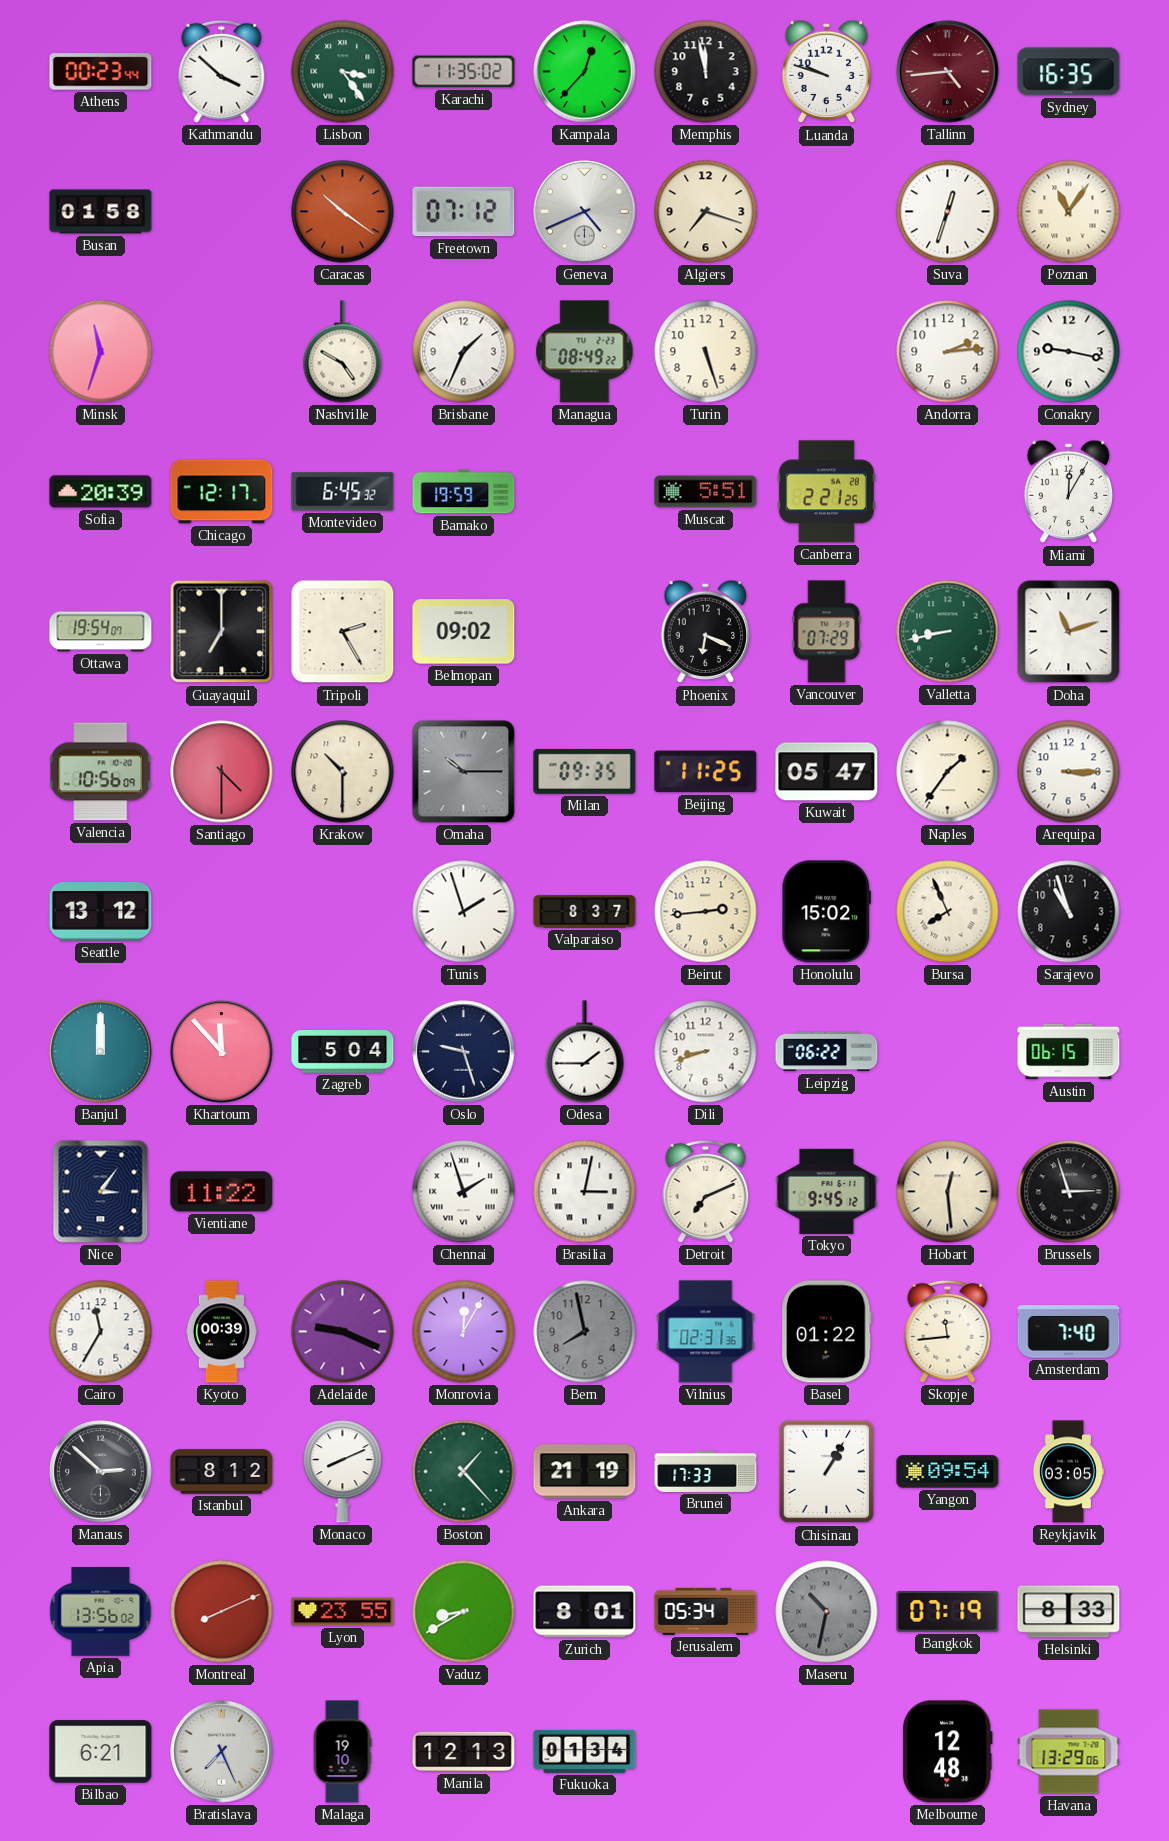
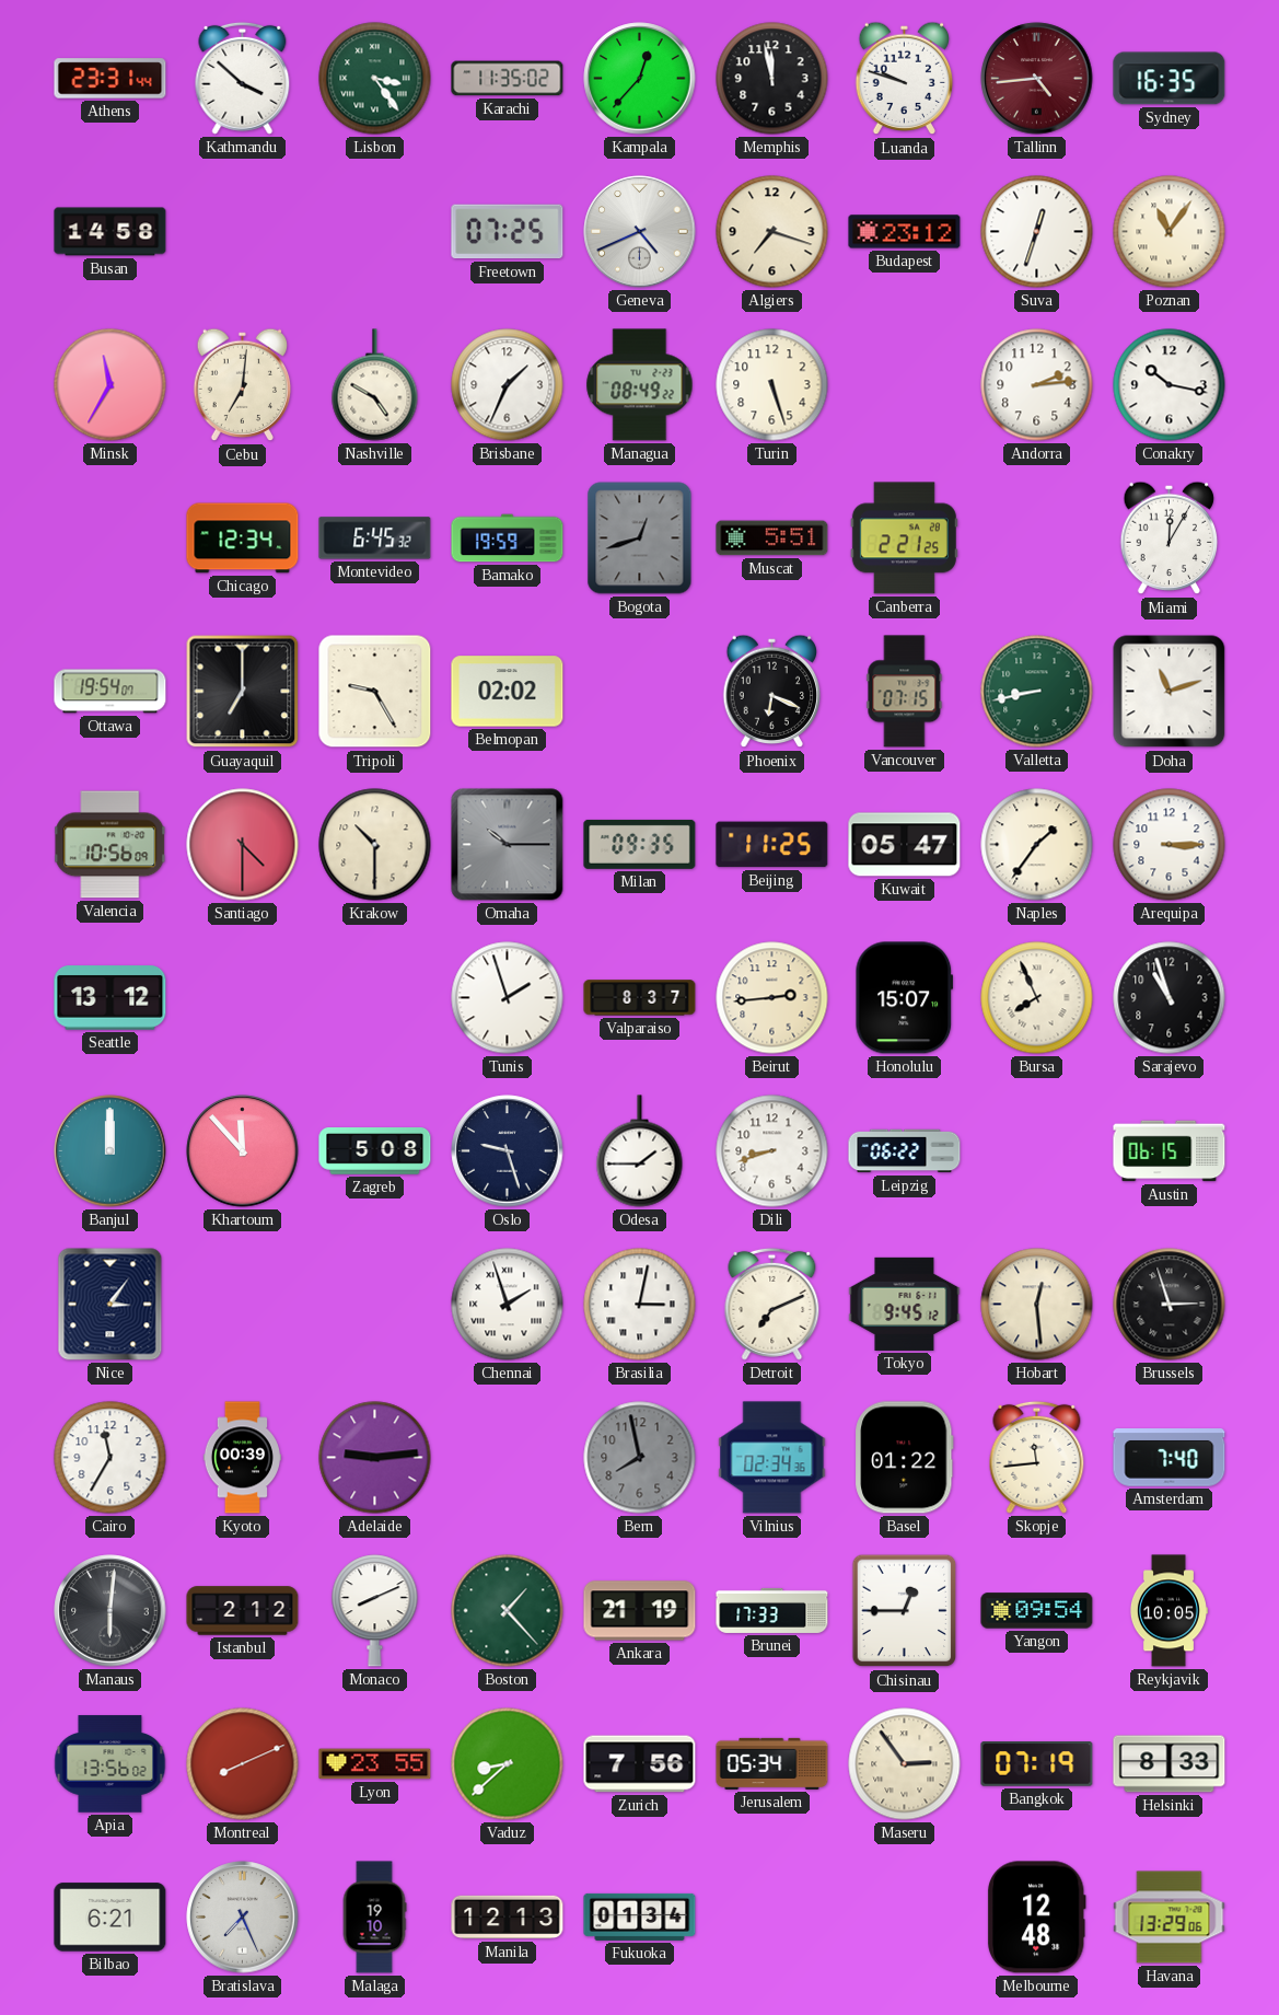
Athens: 00:23 -> 23:31
Busan: 01:58 -> 14:58
Caracas: 10:21 -> none
Freetown: 07:12 -> 07:25
Budapest: none -> 23:12
Minsk: 11:33 -> 11:35
Cebu: none -> 7:01
Conakry: 9:17 -> 10:17
Sofia: 20:39 -> none
Chicago: 12:17 -> 12:34
Bogota: none -> 12:42
Tripoli: 2:25 -> 9:25
Belmopan: 09:02 -> 02:02
Vancouver: 07:29 -> 07:15
Honolulu: 15:02 -> 15:07
Zagreb: 5:04 -> 5:08
Vientiane: 11:22 -> none
Adelaide: 9:19 -> 9:14
Monrovia: 12:05 -> none
Vilnius: 02:31 -> 02:34
Manaus: 2:52 -> 6:01
Istanbul: 8:12 -> 2:12
Chisinau: 1:05 -> 12:45
Reykjavik: 03:05 -> 10:05
Vaduz: 8:40 -> 8:38
Zurich: 8:01 -> 7:56
Maseru: 10:32 -> 2:54
Maseru dial: grey -> cream
